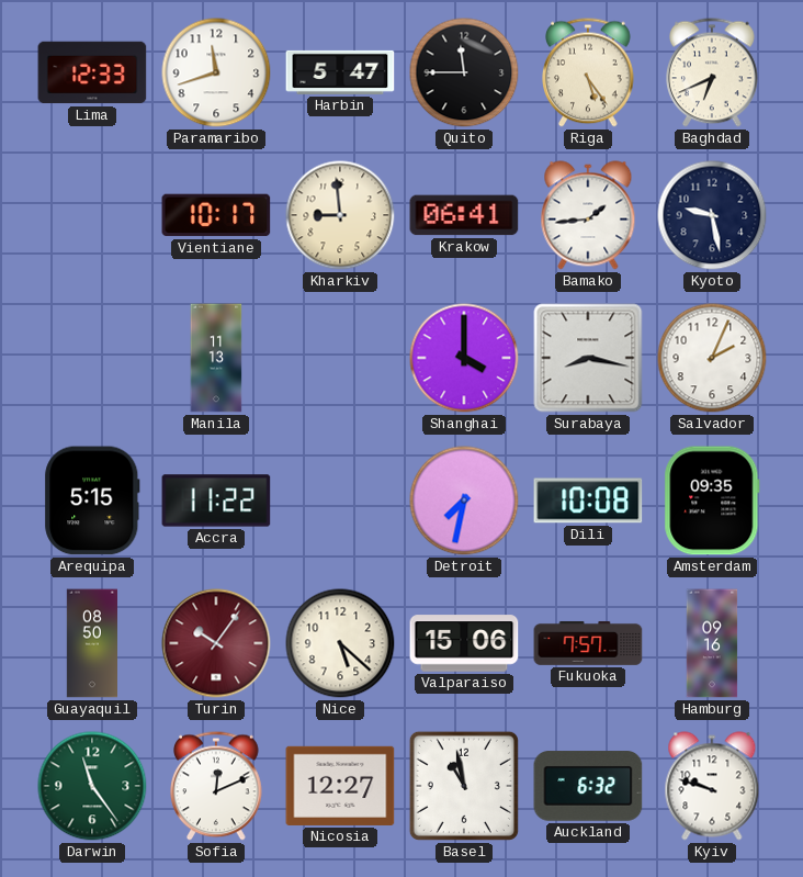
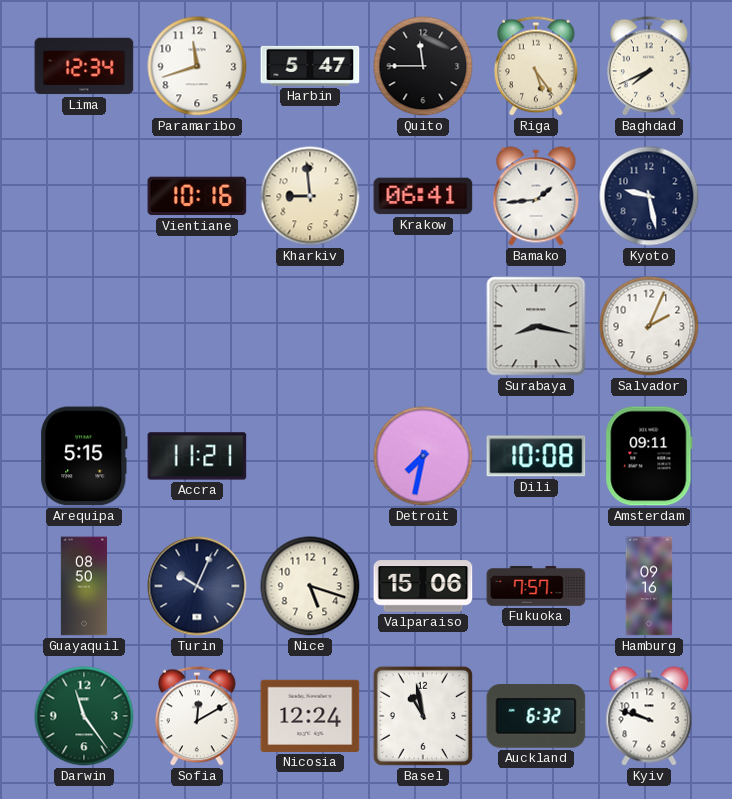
Lima: 12:33 -> 12:34
Baghdad: 6:41 -> 7:41
Vientiane: 10:17 -> 10:16
Manila: 11:13 -> none
Shanghai: 4:00 -> none
Accra: 11:22 -> 11:21
Amsterdam: 09:35 -> 09:11
Turin: 10:06 -> 10:04
Turin dial: burgundy -> navy
Nice: 5:22 -> 5:18
Sofia: 12:11 -> 12:10
Nicosia: 12:27 -> 12:24
